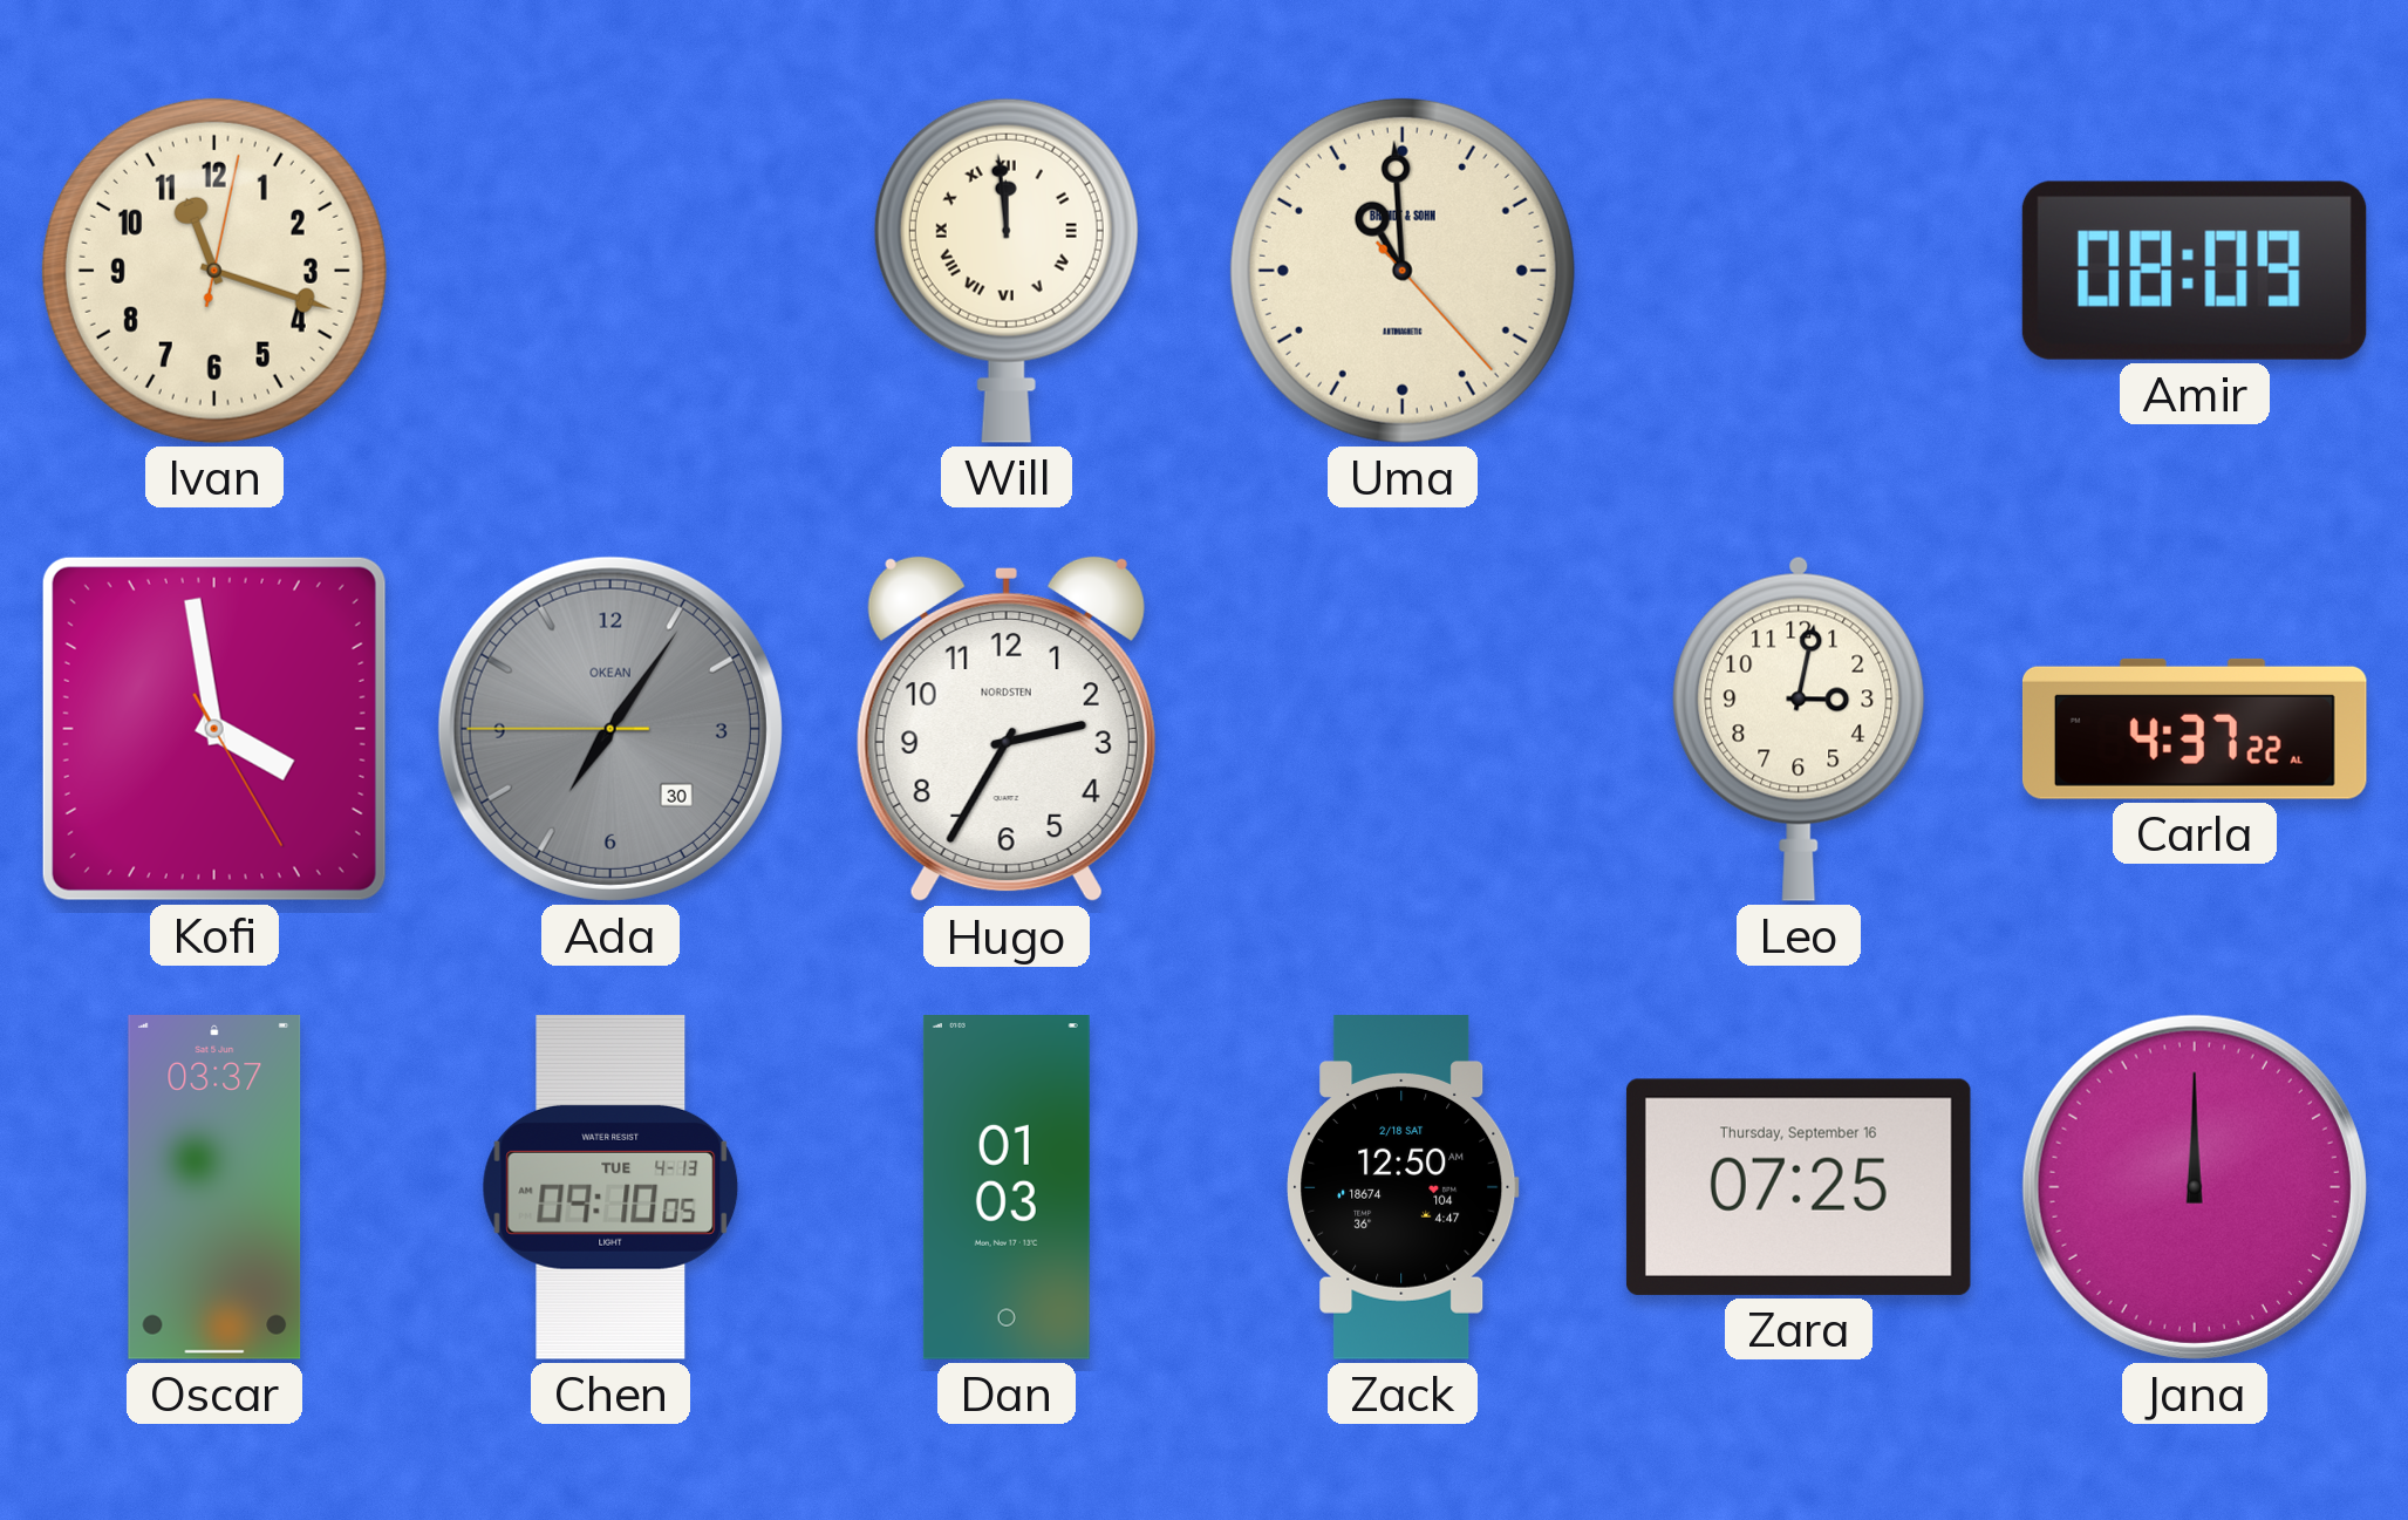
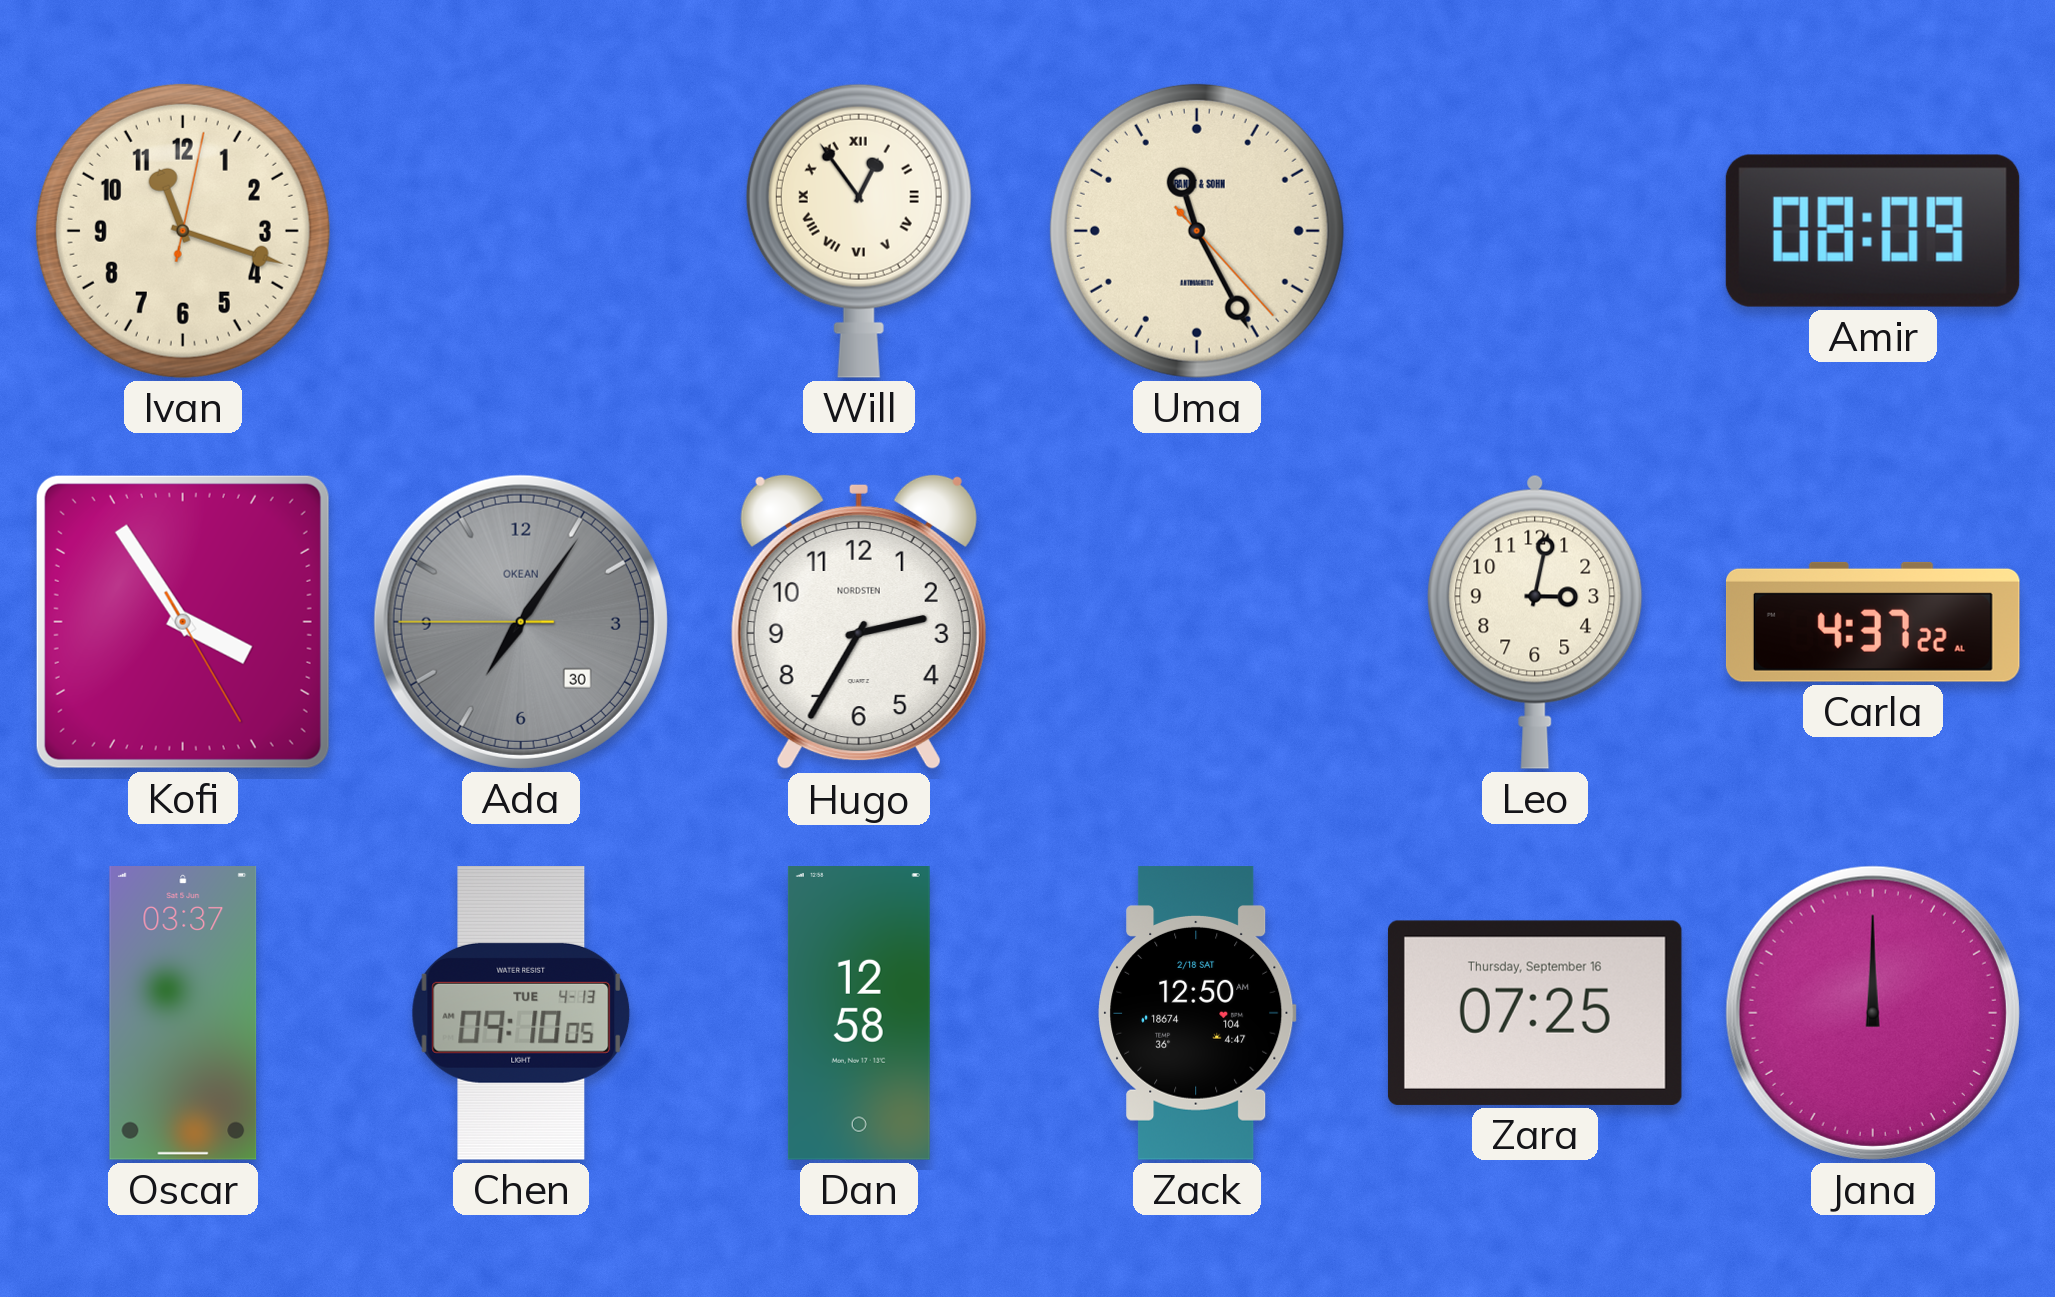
Will: 11:59 -> 12:54
Uma: 10:59 -> 11:25
Kofi: 3:58 -> 3:54
Dan: 01:03 -> 12:58
